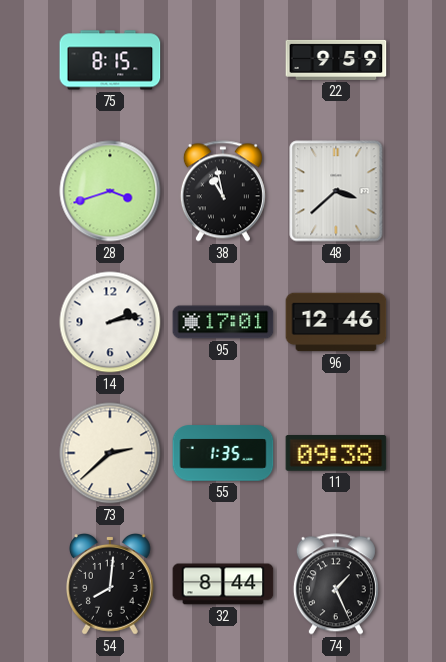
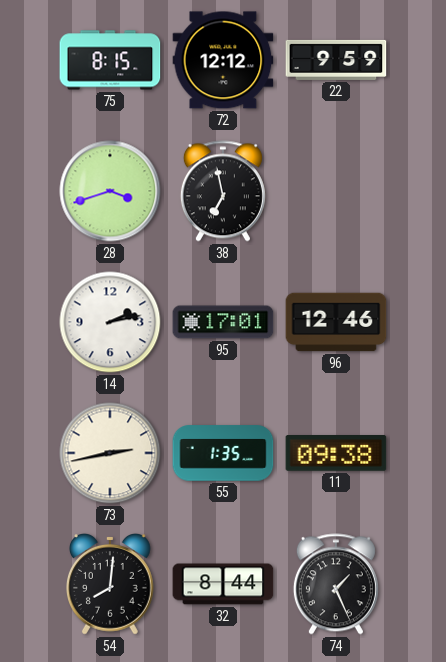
72: none -> 12:12
38: 10:58 -> 6:58
48: 3:38 -> none
73: 2:38 -> 2:43
